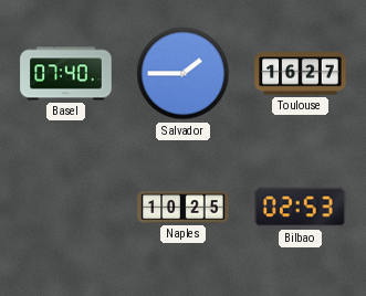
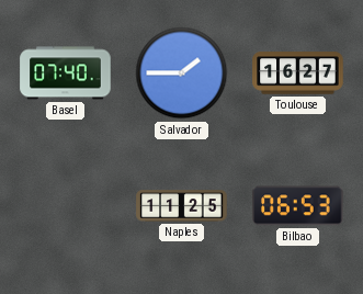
Naples: 10:25 -> 11:25
Bilbao: 02:53 -> 06:53
